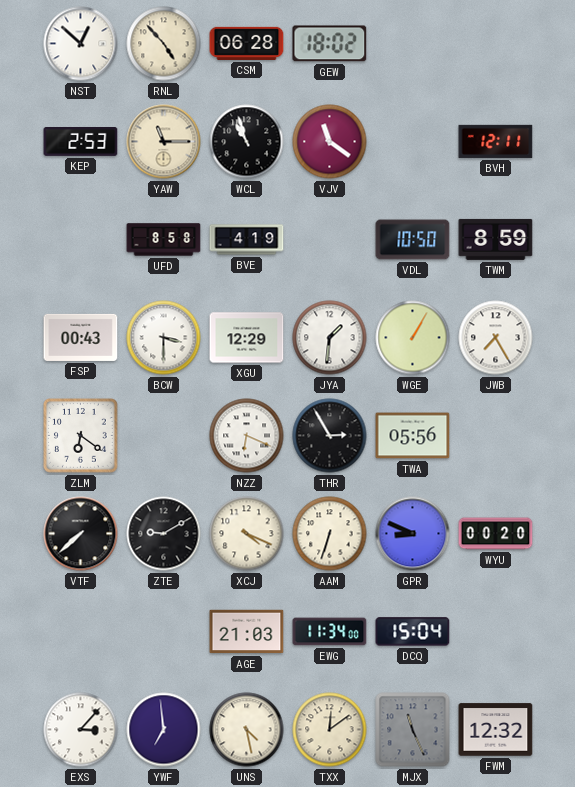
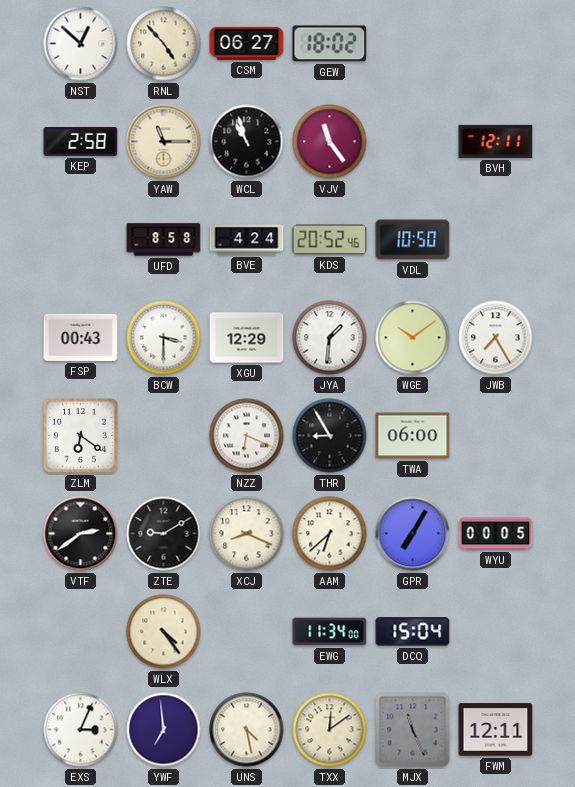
CSM: 06:28 -> 06:27
KEP: 2:53 -> 2:58
VJV: 11:21 -> 11:24
BVE: 4:19 -> 4:24
KDS: none -> 20:52
TWM: 8:59 -> none
WGE: 1:05 -> 10:09
THR: 2:55 -> 8:55
TWA: 05:56 -> 06:00
VTF: 7:38 -> 2:39
XCJ: 4:19 -> 8:19
AAM: 6:33 -> 6:38
GPR: 8:49 -> 7:05
WYU: 00:20 -> 00:05
WLX: none -> 4:24
AGE: 21:03 -> none
EXS: 3:07 -> 3:04
FWM: 12:32 -> 12:11
